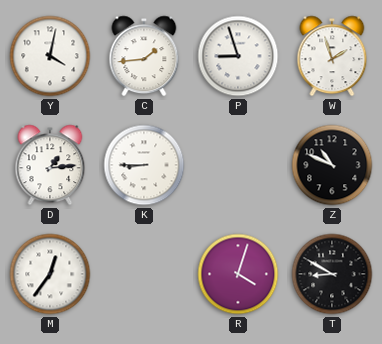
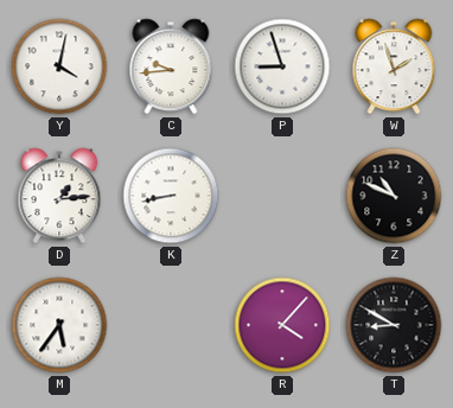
C: 1:44 -> 9:44
K: 8:45 -> 8:43
M: 12:36 -> 5:36
R: 4:03 -> 4:07
